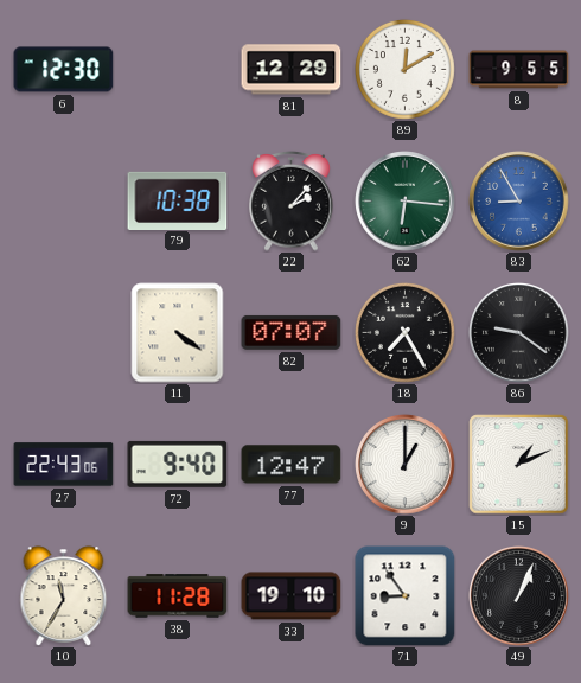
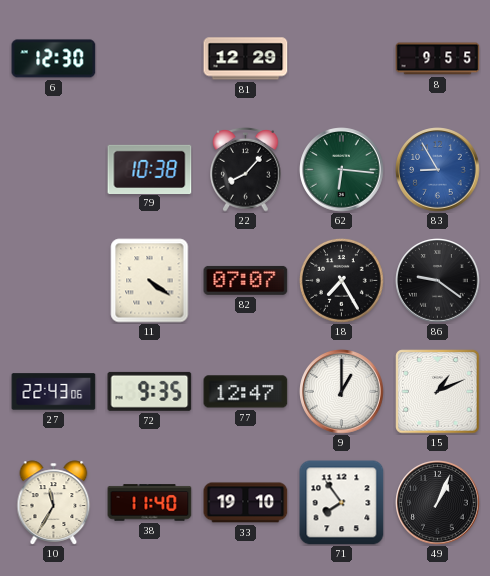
89: 12:10 -> none
22: 2:07 -> 8:07
72: 9:40 -> 9:35
38: 11:28 -> 11:40
71: 8:54 -> 7:54
